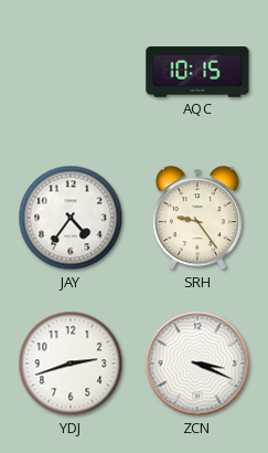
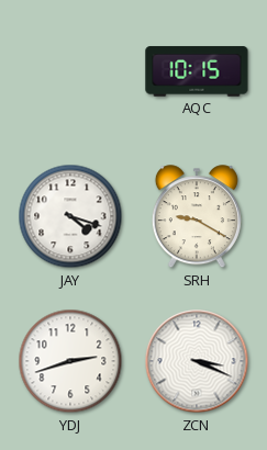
JAY: 4:36 -> 4:18
SRH: 9:24 -> 9:20
